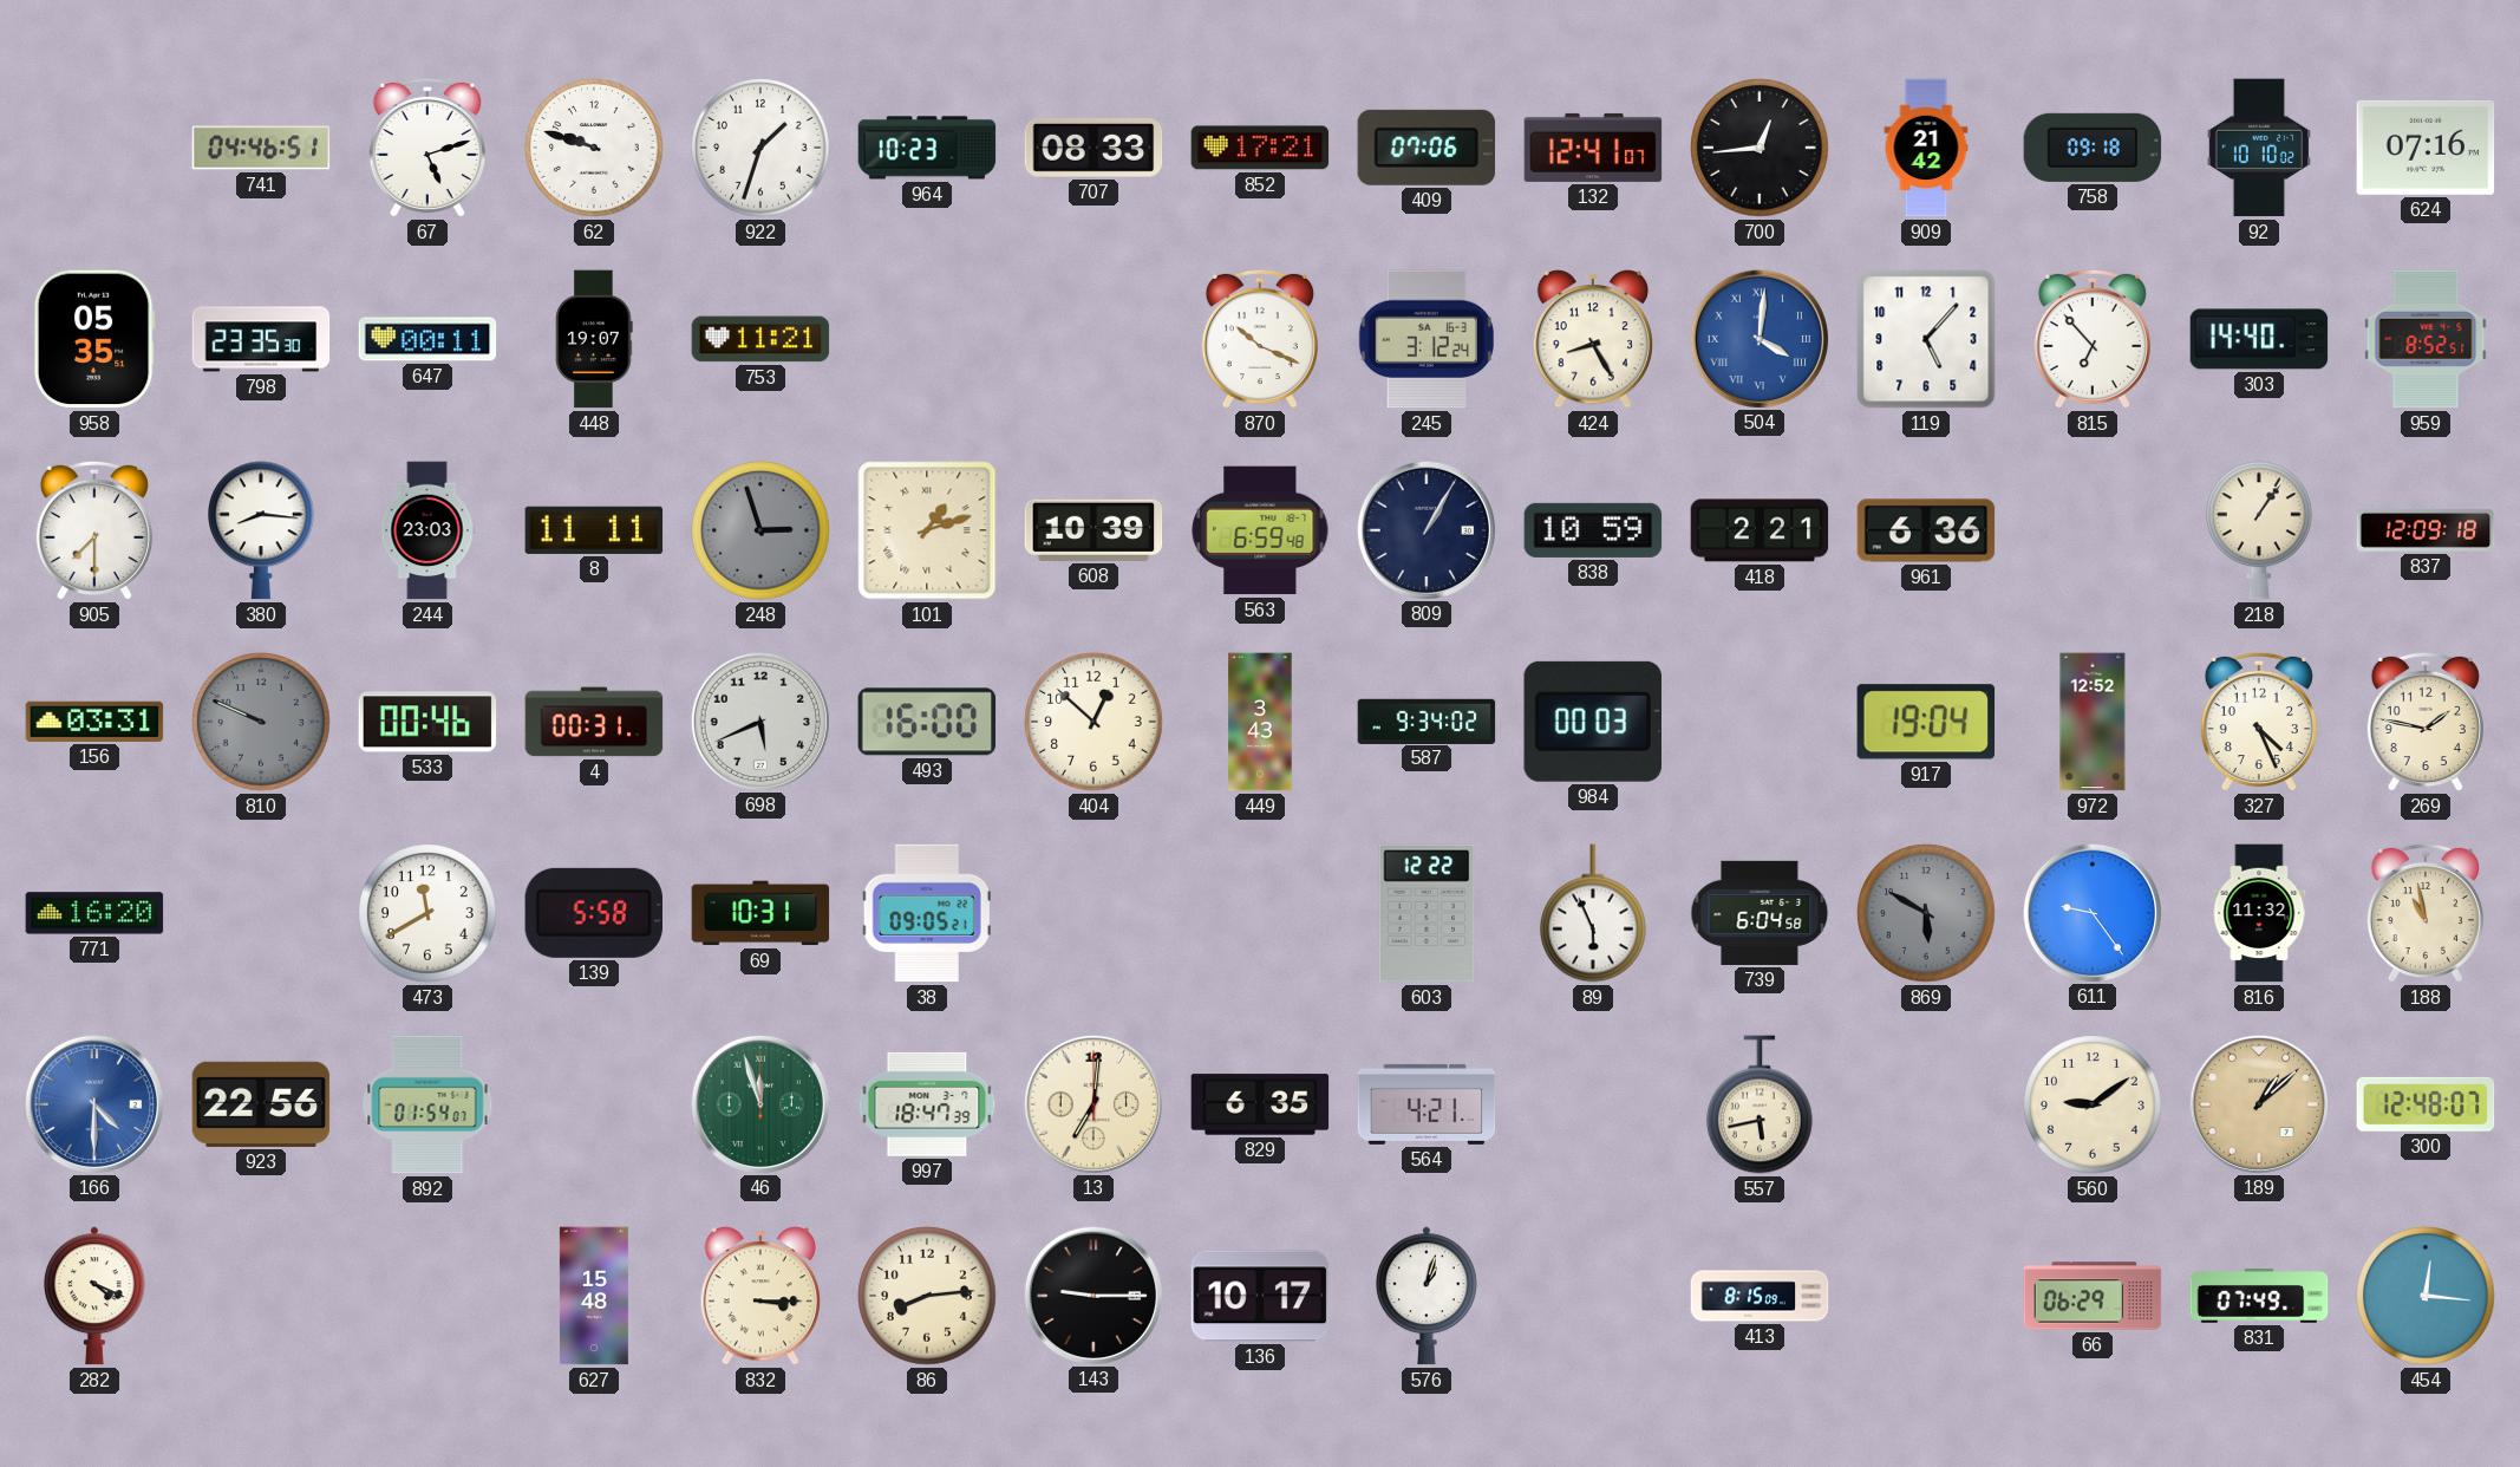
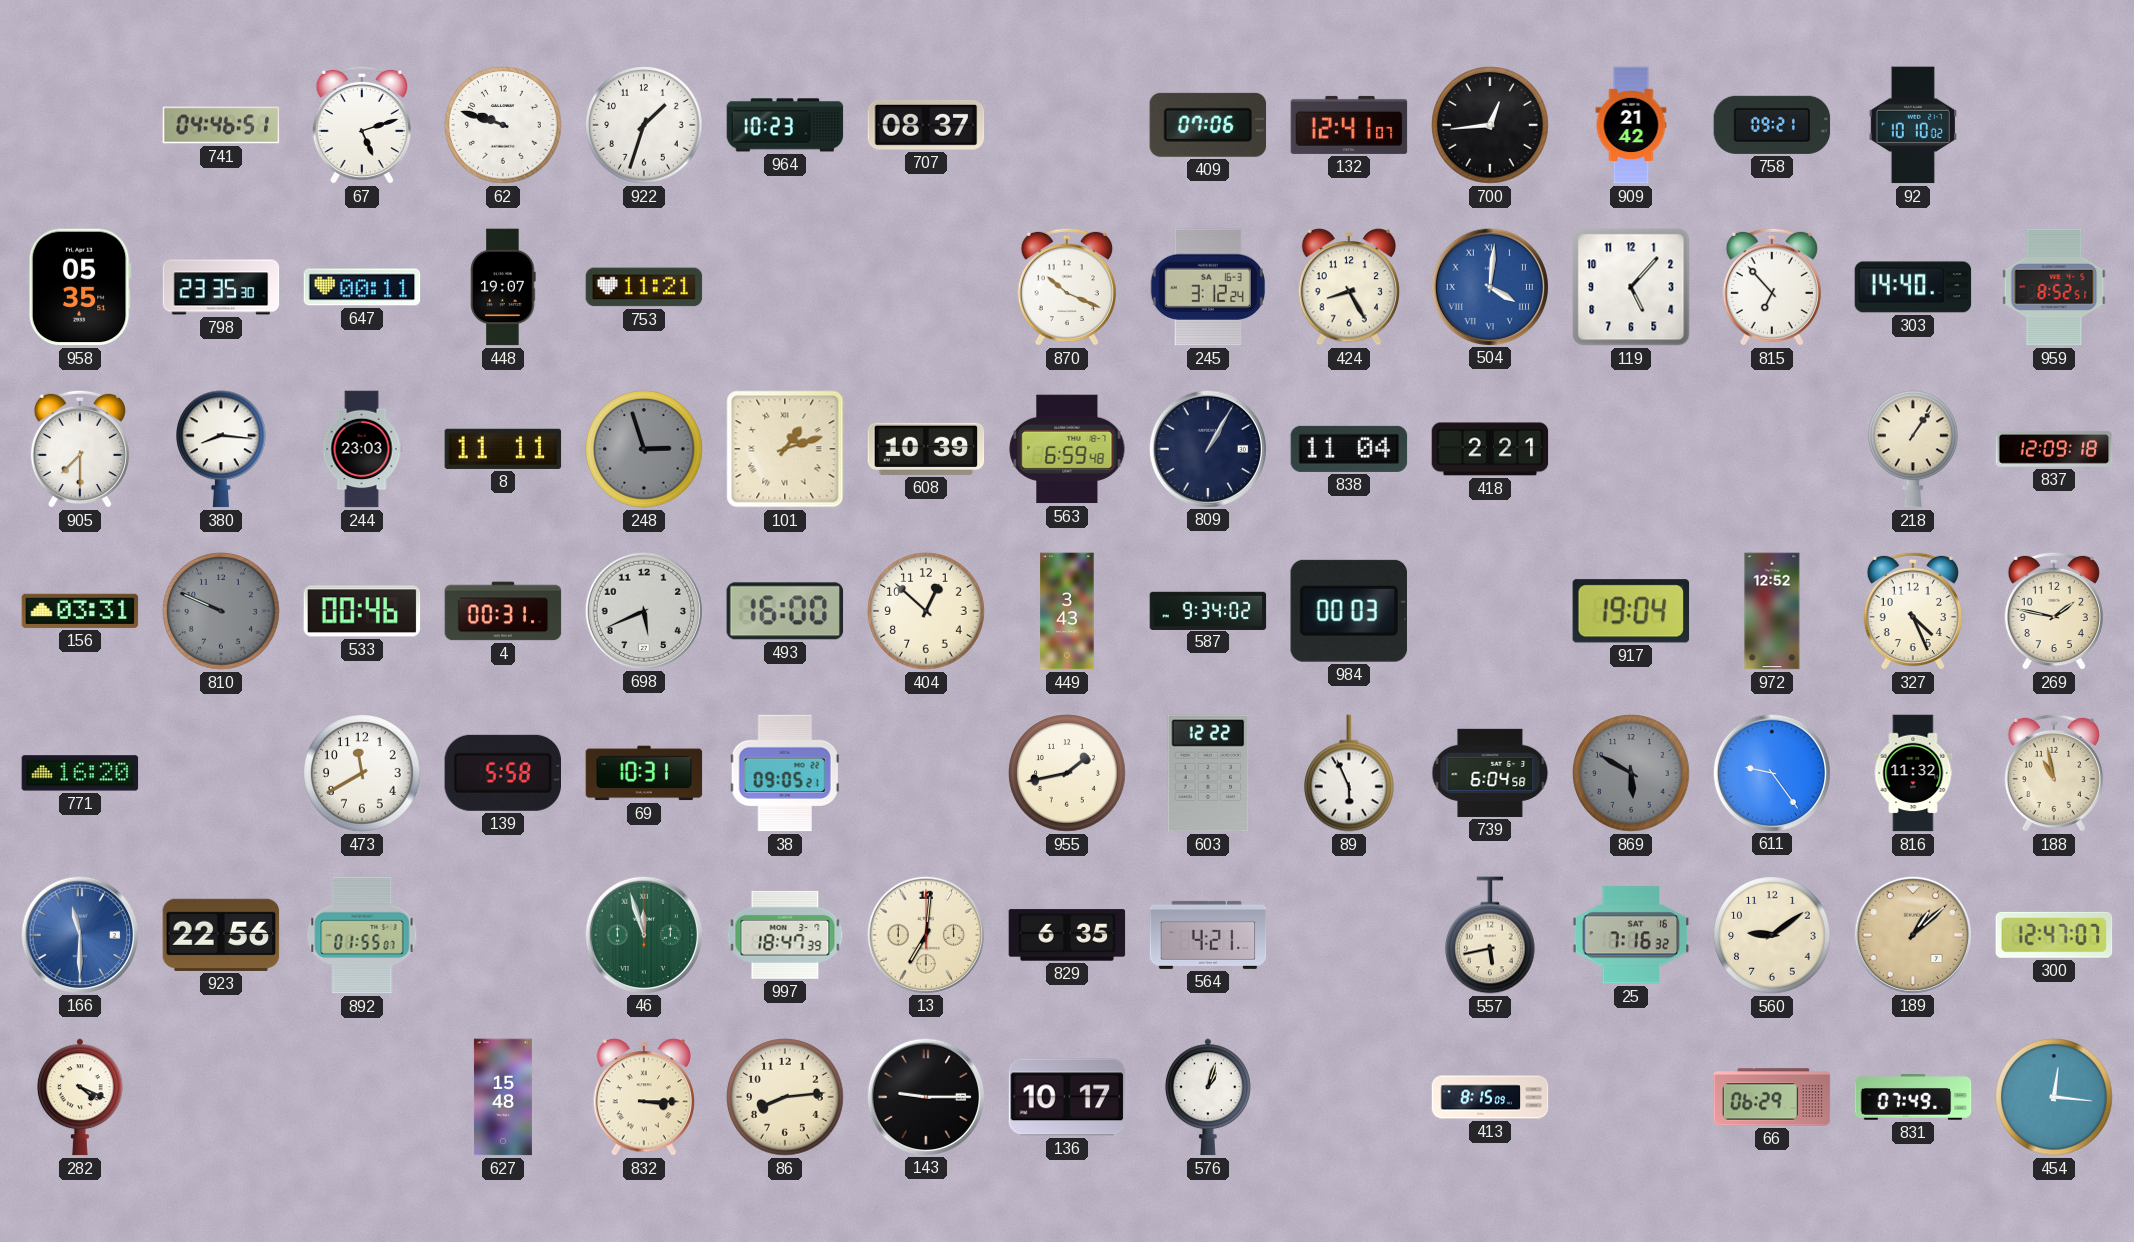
707: 08:33 -> 08:37
852: 17:21 -> none
758: 09:18 -> 09:21
624: 07:16 -> none
838: 10:59 -> 11:04
961: 6:36 -> none
955: none -> 1:43
166: 4:30 -> 11:30
892: 01:54 -> 01:55
25: none -> 7:16
300: 12:48 -> 12:47
